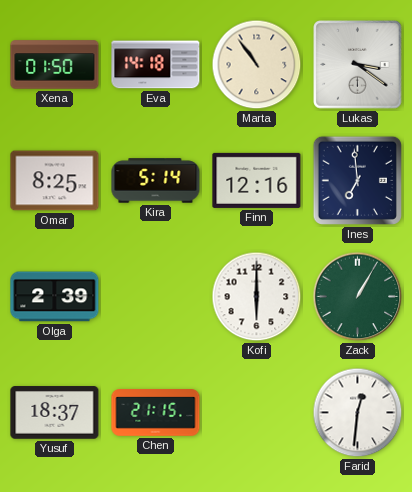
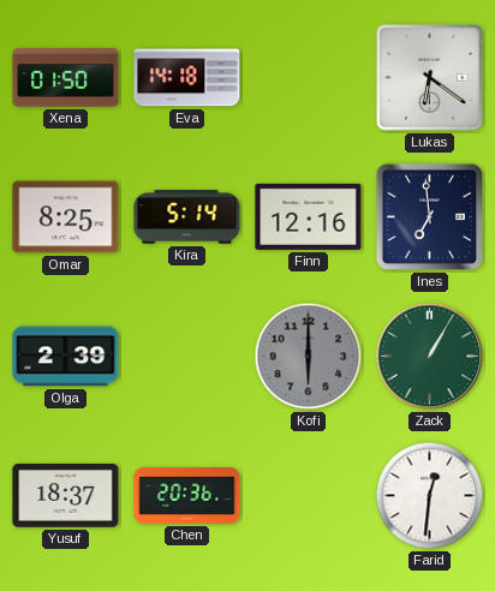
Marta: 10:54 -> none
Lukas: 3:21 -> 6:21
Kofi dial: white -> grey
Chen: 21:15 -> 20:36
